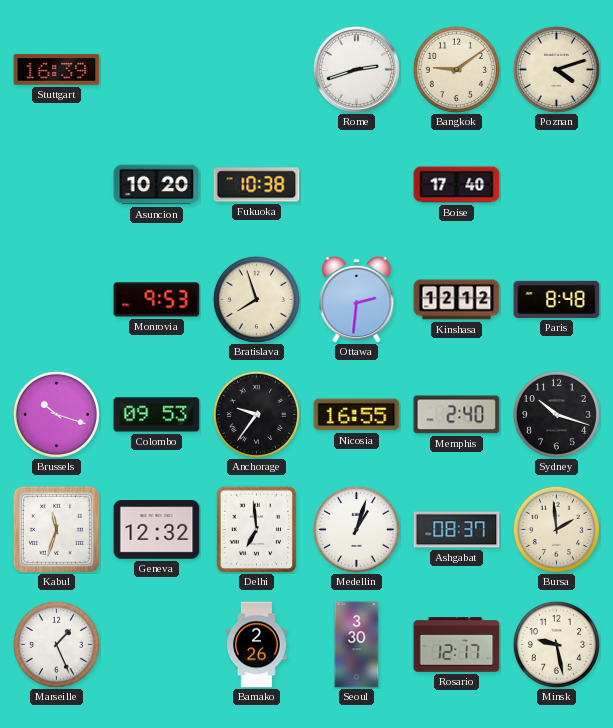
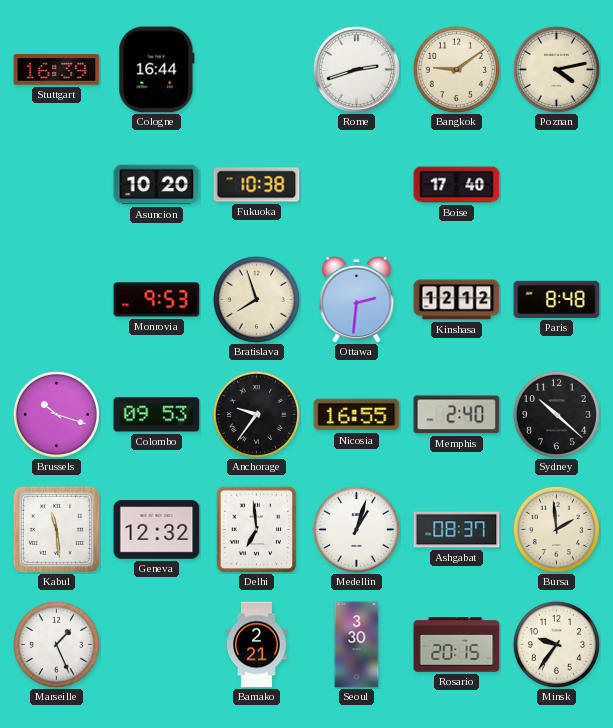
Cologne: none -> 16:44
Poznan: 4:12 -> 4:13
Sydney: 10:18 -> 10:22
Kabul: 11:33 -> 11:29
Bamako: 2:26 -> 2:21
Rosario: 12:17 -> 20:15
Minsk: 9:28 -> 9:36
